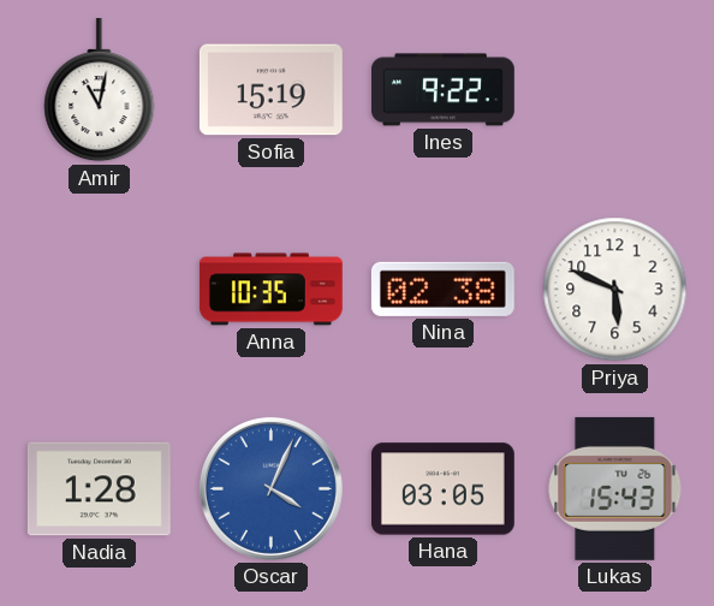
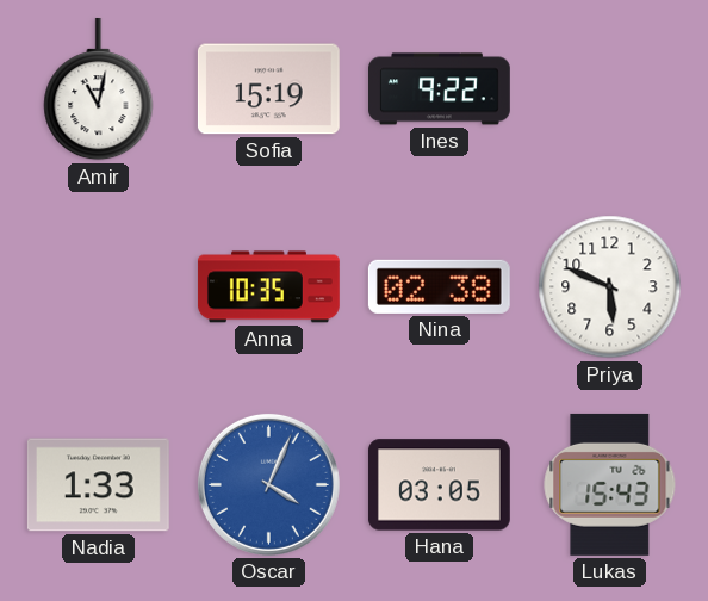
Nadia: 1:28 -> 1:33
